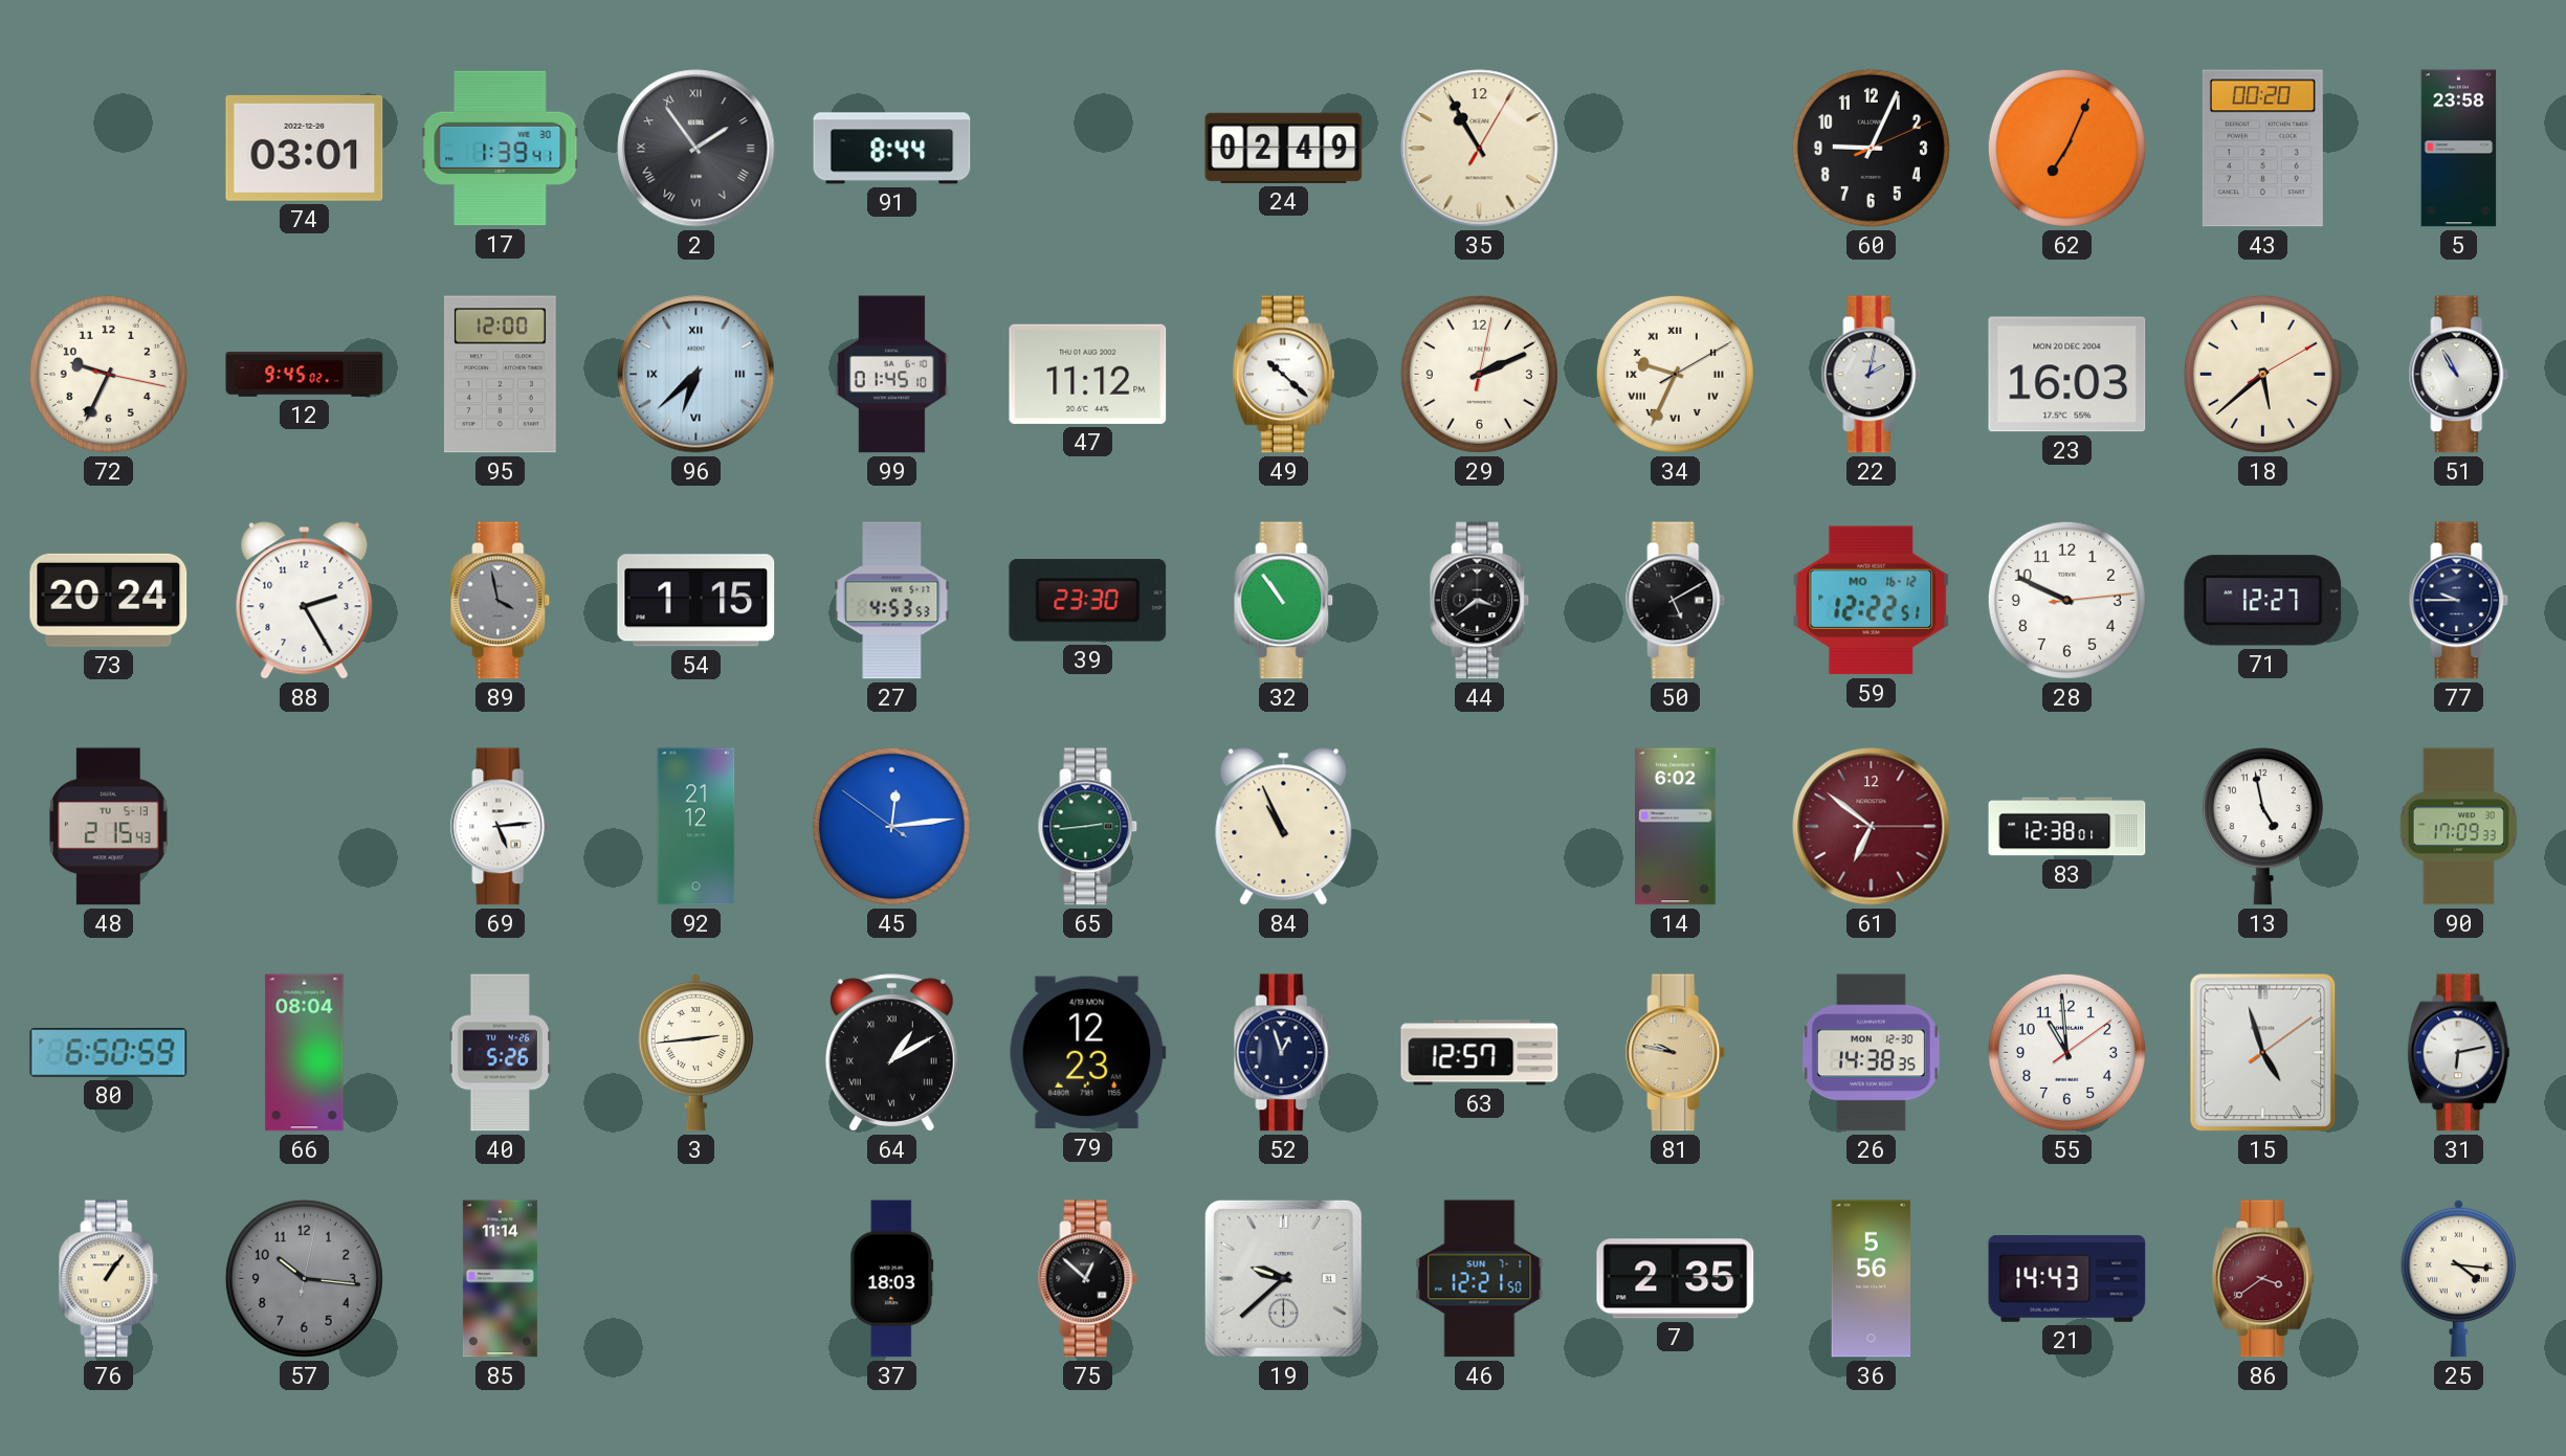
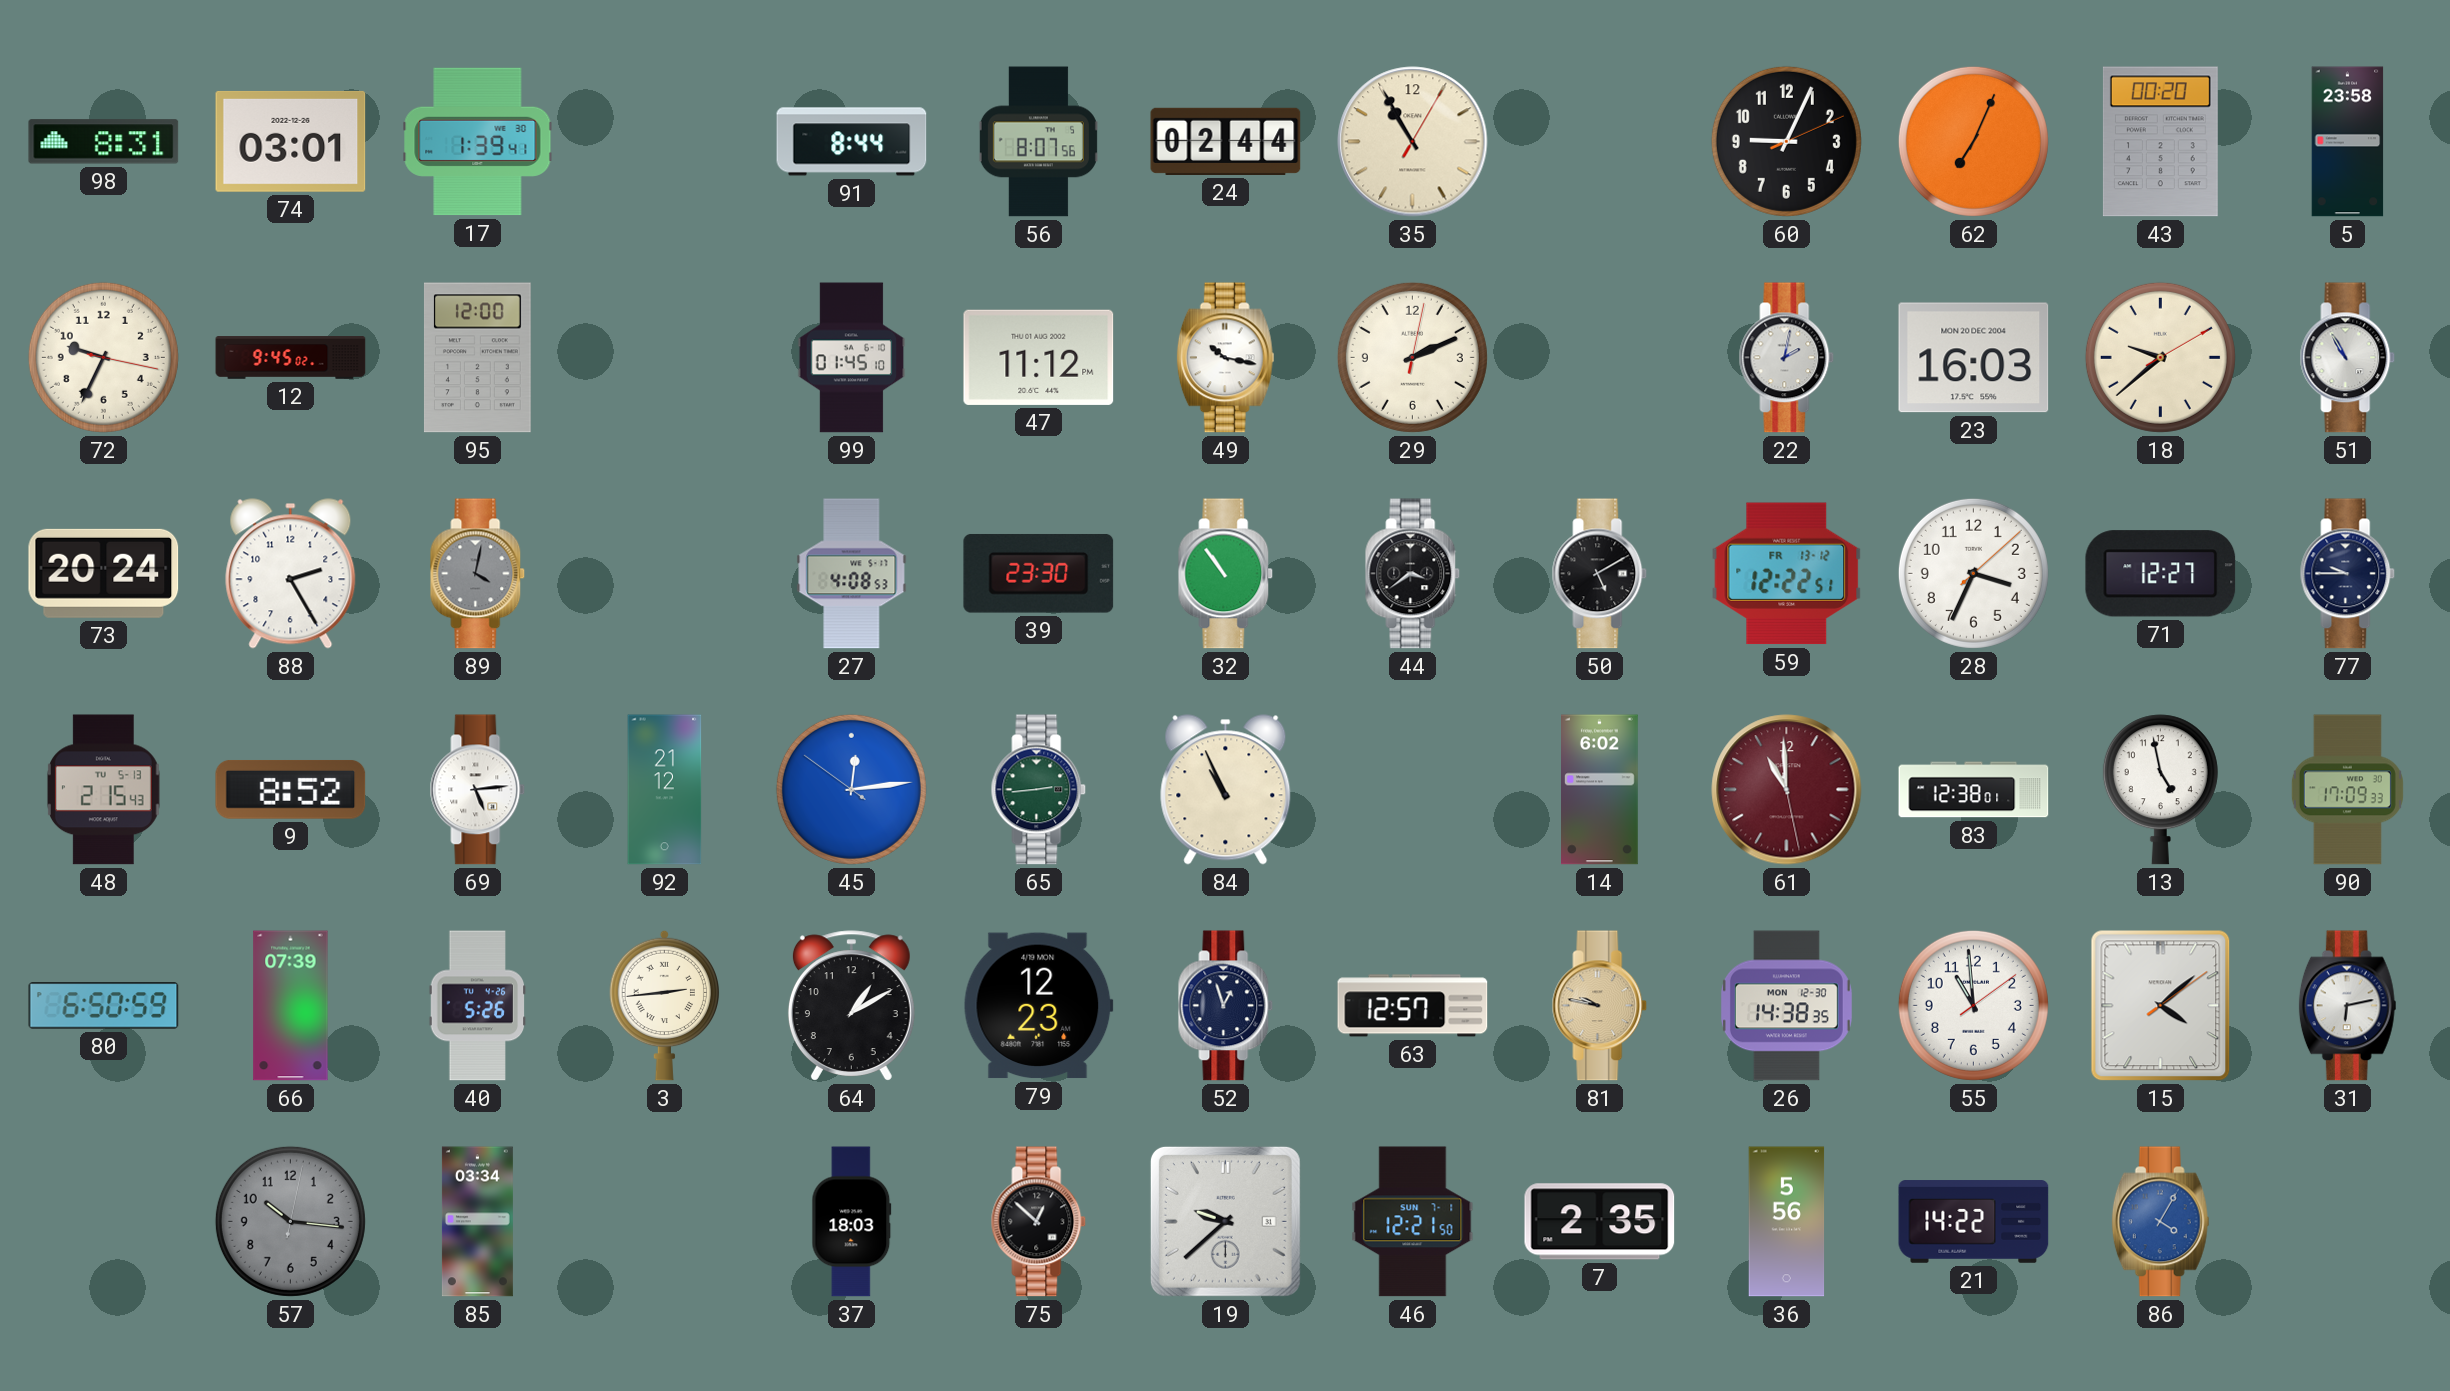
98: none -> 8:31
2: 1:54 -> none
56: none -> 8:07
24: 02:49 -> 02:44
96: 6:38 -> none
49: 10:22 -> 10:17
34: 9:34 -> none
18: 5:38 -> 9:38
89: 3:58 -> 4:02
54: 1:15 -> none
27: 4:53 -> 4:08
59 date: MO 16-12 -> FR 13-12
28: 9:49 -> 3:34
9: none -> 8:52
61: 6:51 -> 10:59
66: 08:04 -> 07:39
64 numerals: Roman -> Arabic
15: 4:57 -> 4:08
76: 1:06 -> none
85: 11:14 -> 03:34
21: 14:43 -> 14:22
86: 3:39 -> 4:05
86 dial: burgundy -> blue
25: 4:16 -> none
